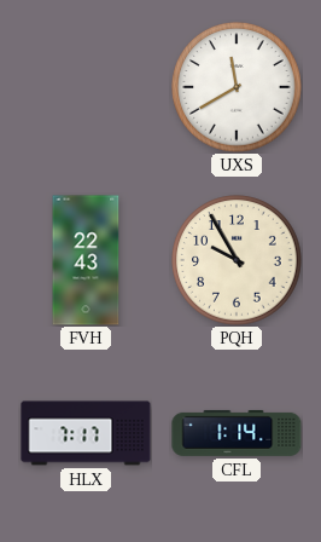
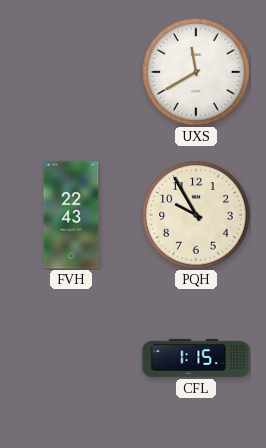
HLX: 7:17 -> none
CFL: 1:14 -> 1:15
